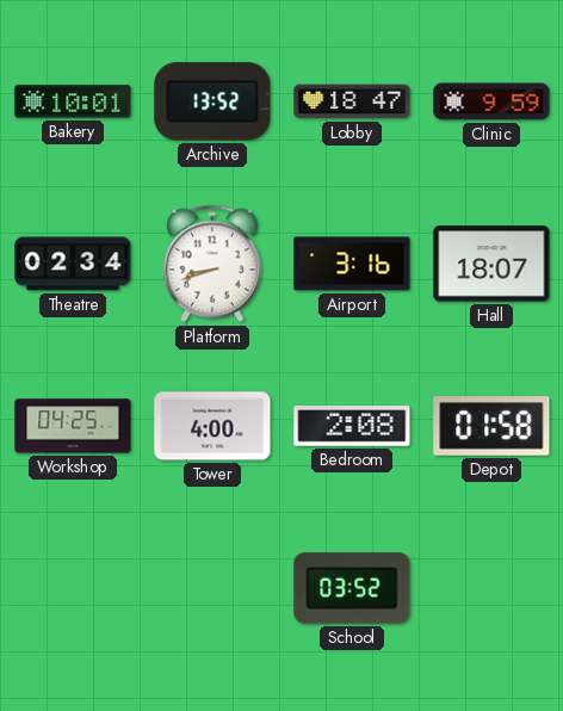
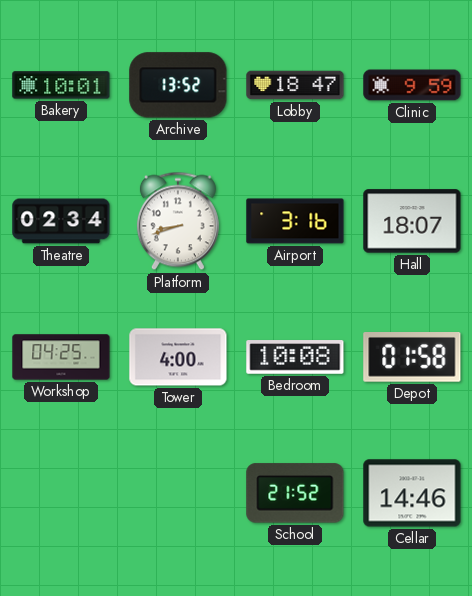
Bedroom: 2:08 -> 10:08
School: 03:52 -> 21:52
Cellar: none -> 14:46
